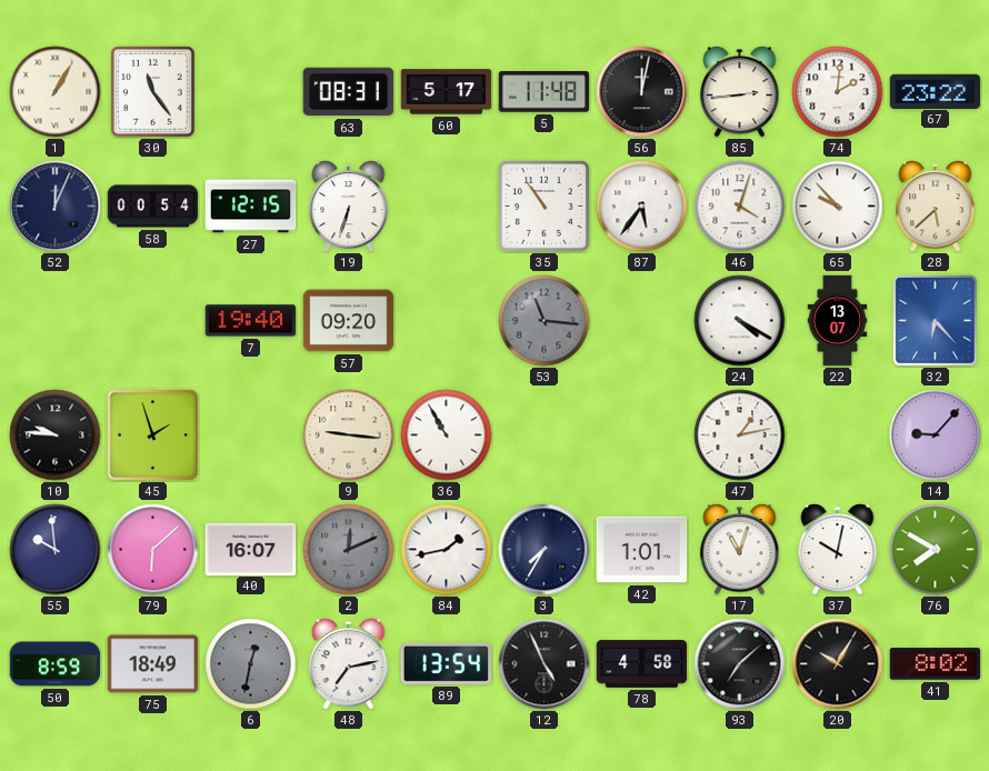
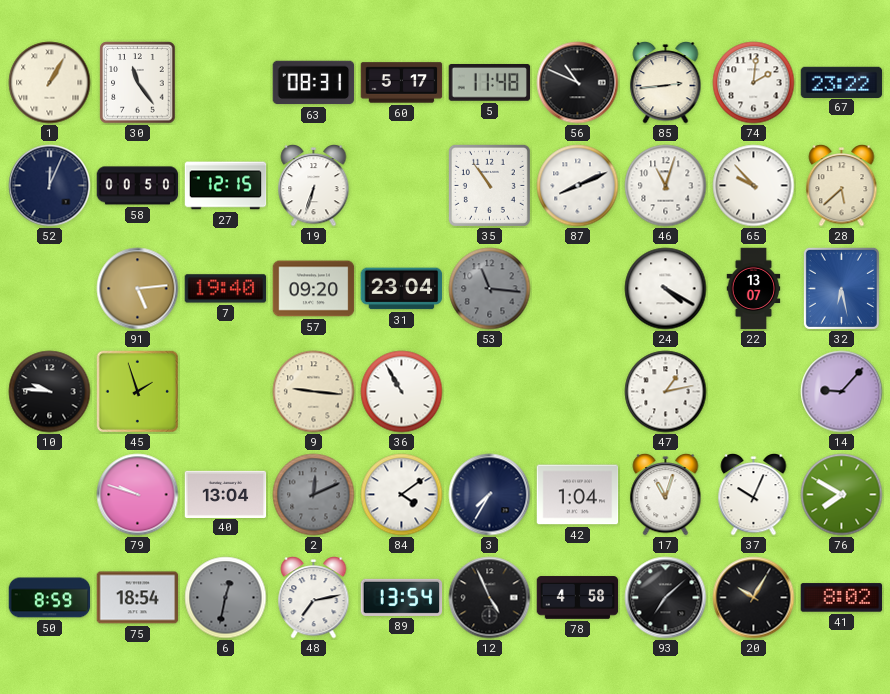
56: 12:02 -> 10:49
58: 00:54 -> 00:50
87: 5:36 -> 8:11
46: 4:03 -> 11:03
91: none -> 5:14
31: none -> 23:04
32: 6:23 -> 6:28
55: 9:59 -> none
79: 6:08 -> 9:48
40: 16:07 -> 13:04
84: 1:43 -> 4:09
42: 1:01 -> 1:04
37: 10:02 -> 10:04
75: 18:49 -> 18:54
